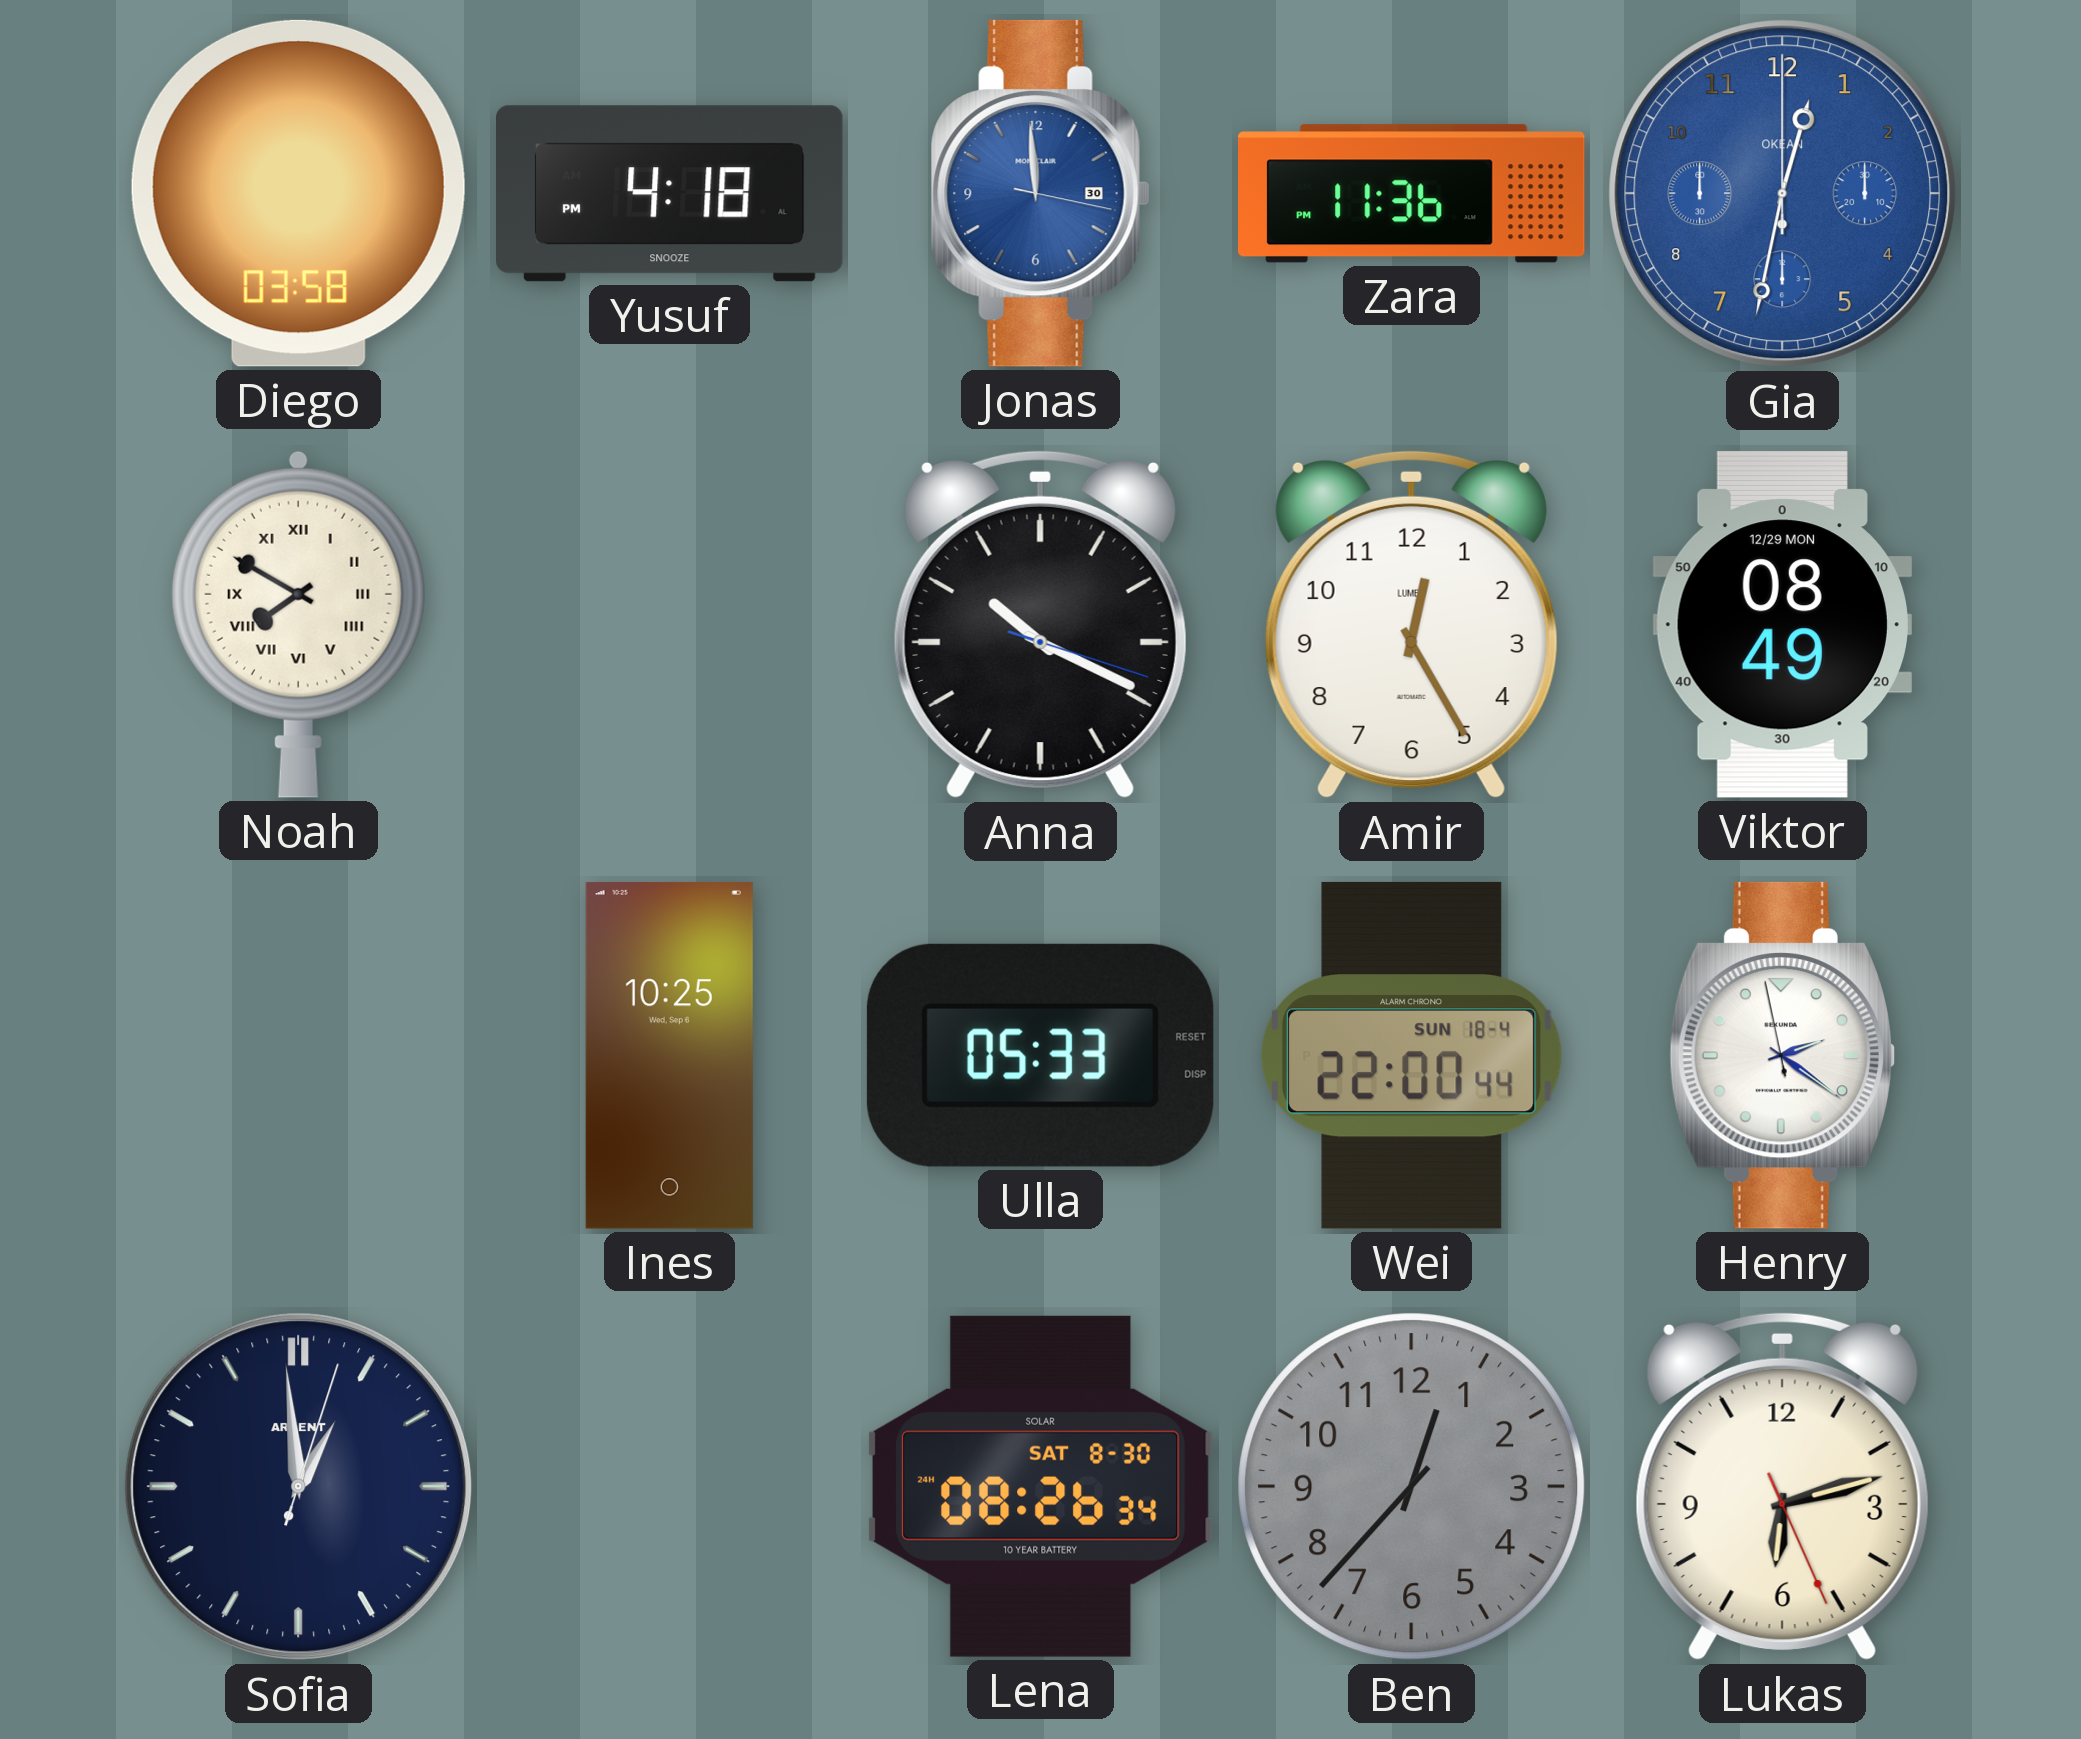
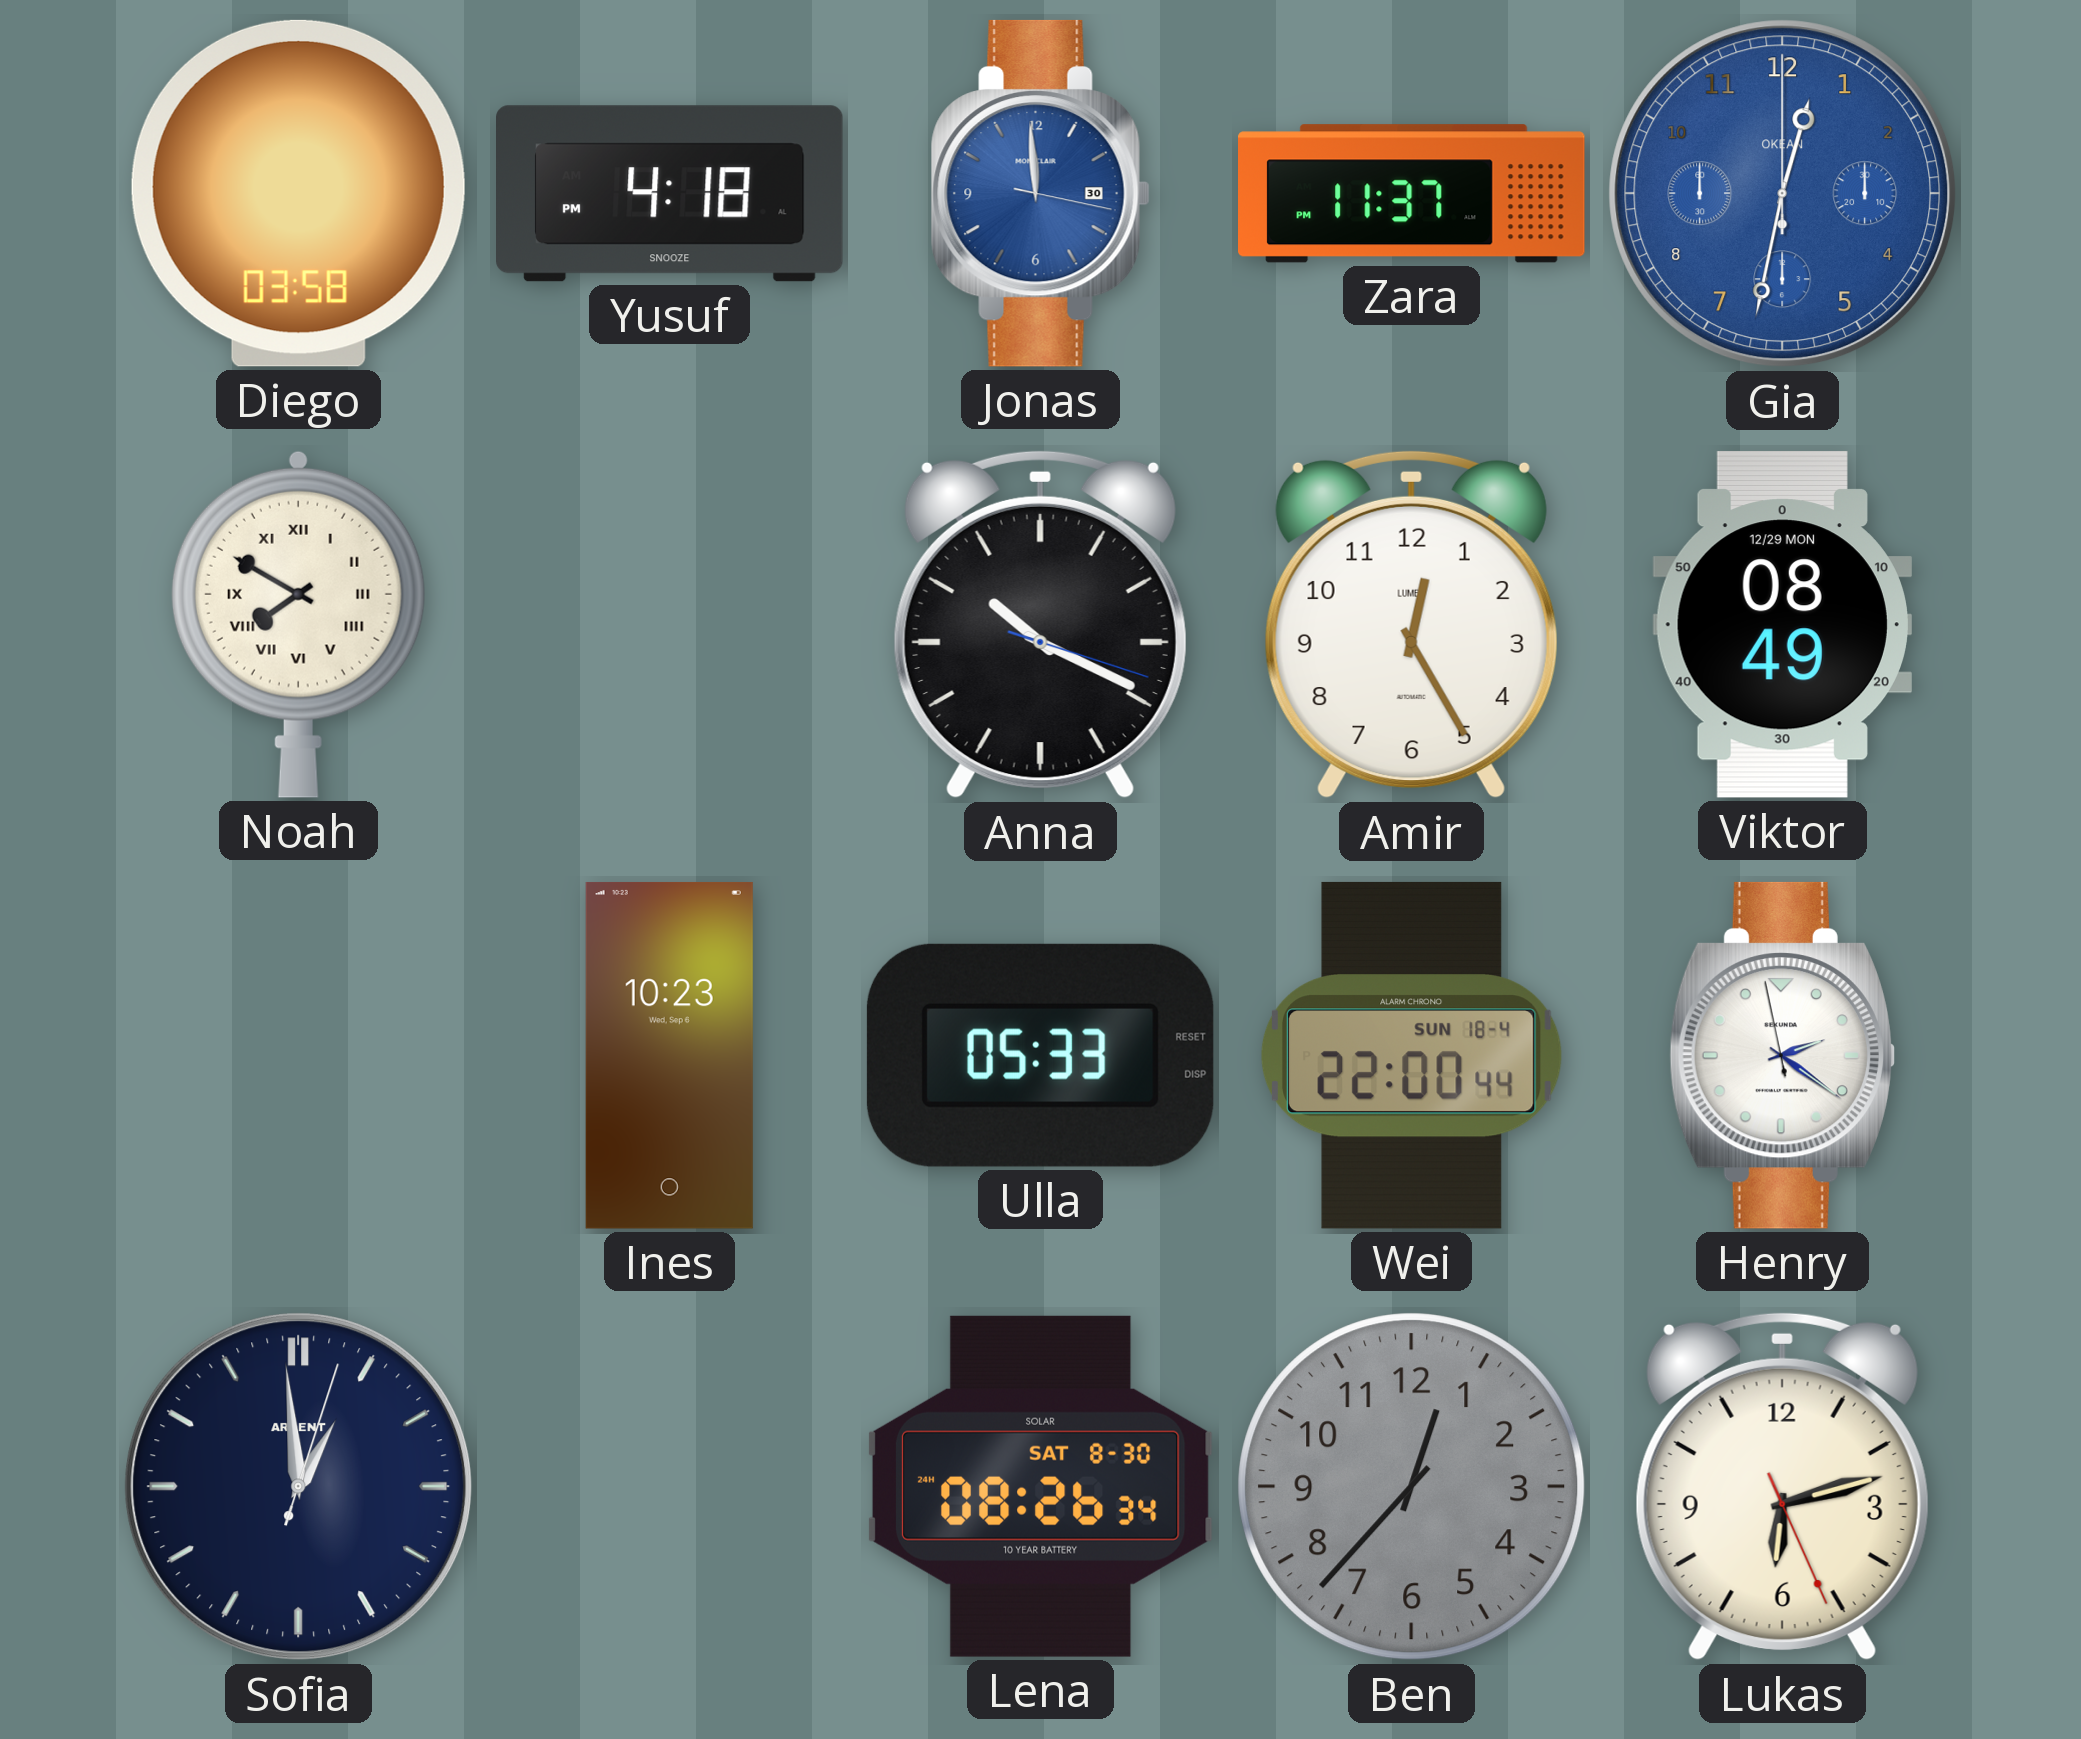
Zara: 11:36 -> 11:37
Ines: 10:25 -> 10:23
